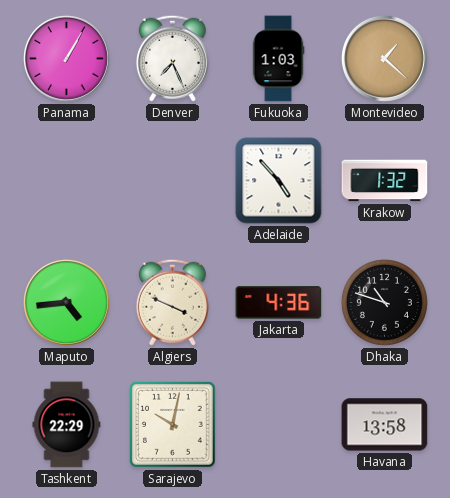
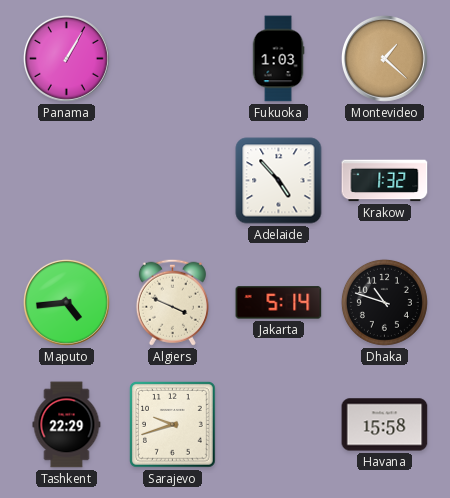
Denver: 7:26 -> none
Jakarta: 4:36 -> 5:14
Sarajevo: 10:02 -> 9:42
Havana: 13:58 -> 15:58
